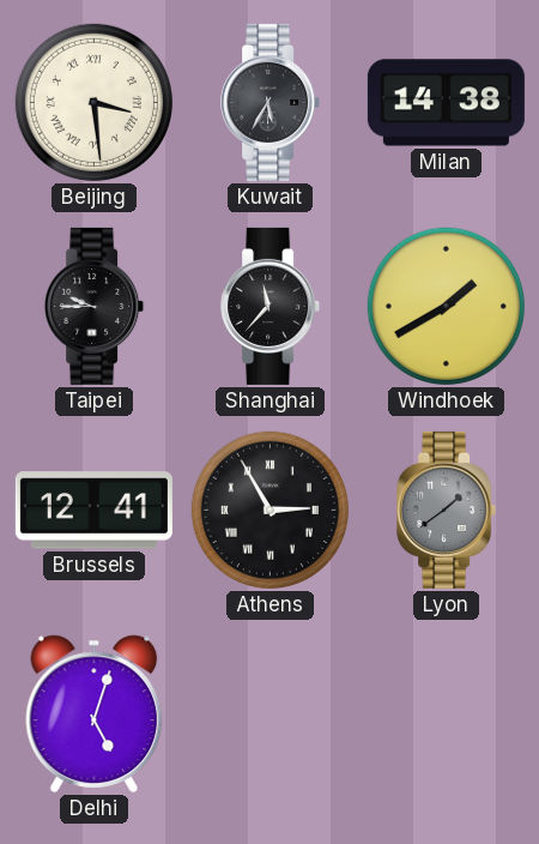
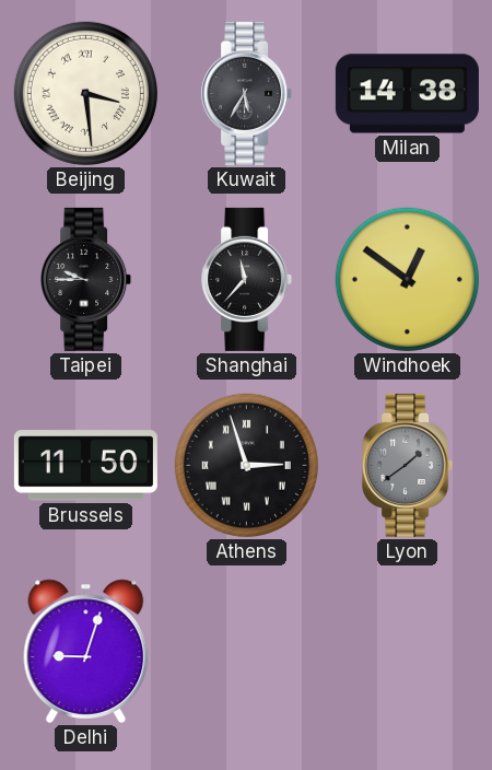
Windhoek: 1:40 -> 12:51
Brussels: 12:41 -> 11:50
Athens: 2:55 -> 2:57
Delhi: 5:03 -> 9:03
